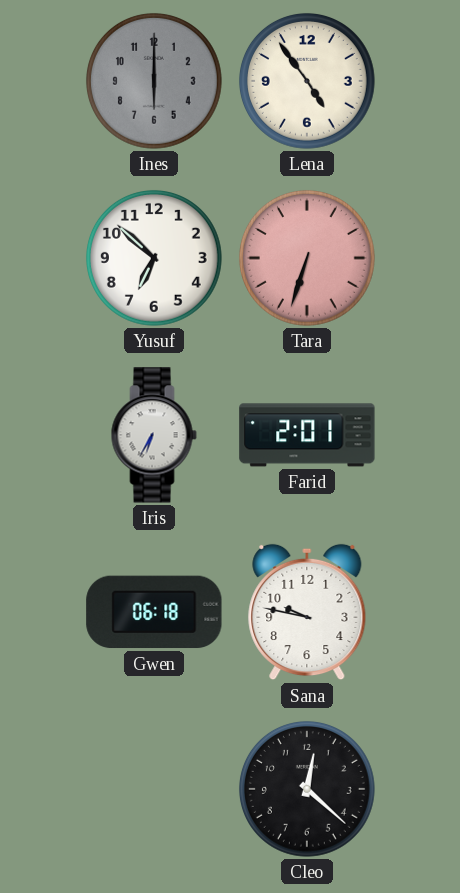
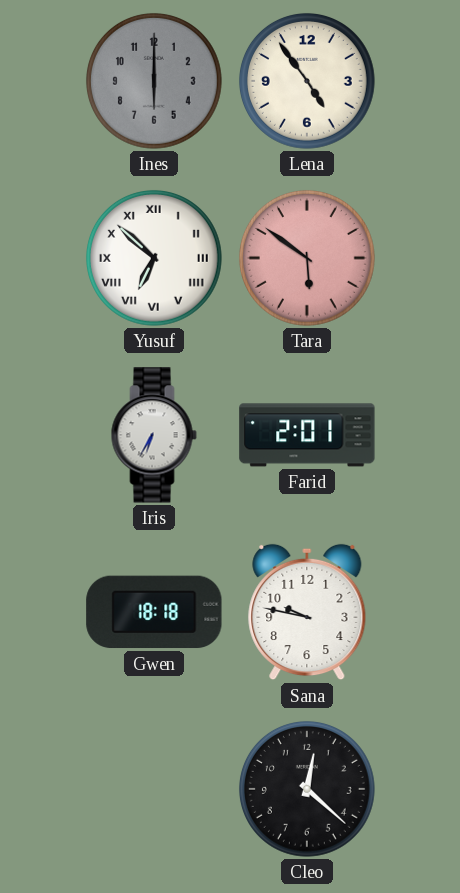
Yusuf numerals: Arabic -> Roman
Tara: 6:33 -> 5:51
Gwen: 06:18 -> 18:18
